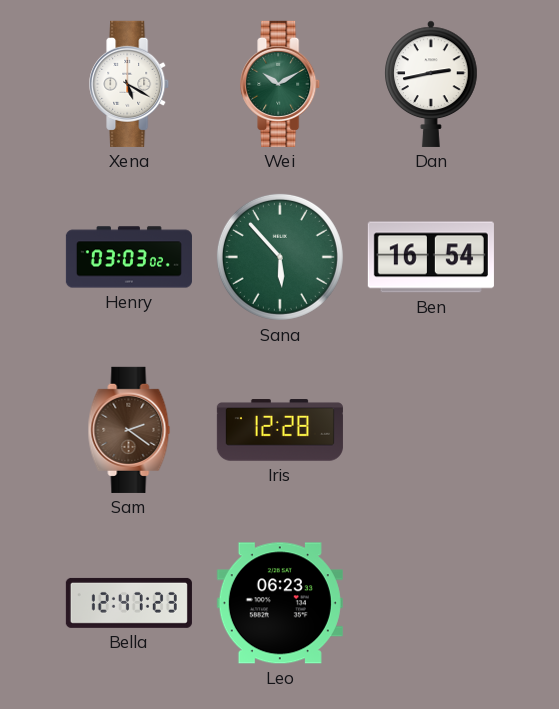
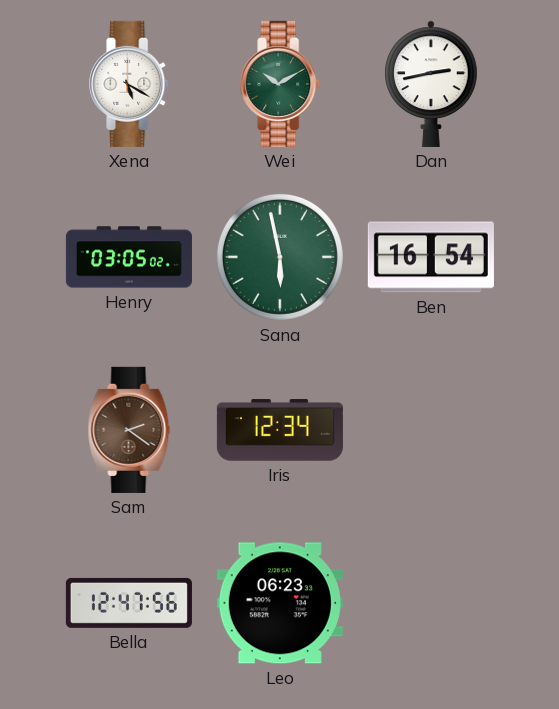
Henry: 03:03 -> 03:05
Sana: 5:53 -> 5:58
Iris: 12:28 -> 12:34
Bella: 12:47:23 -> 12:47:56
